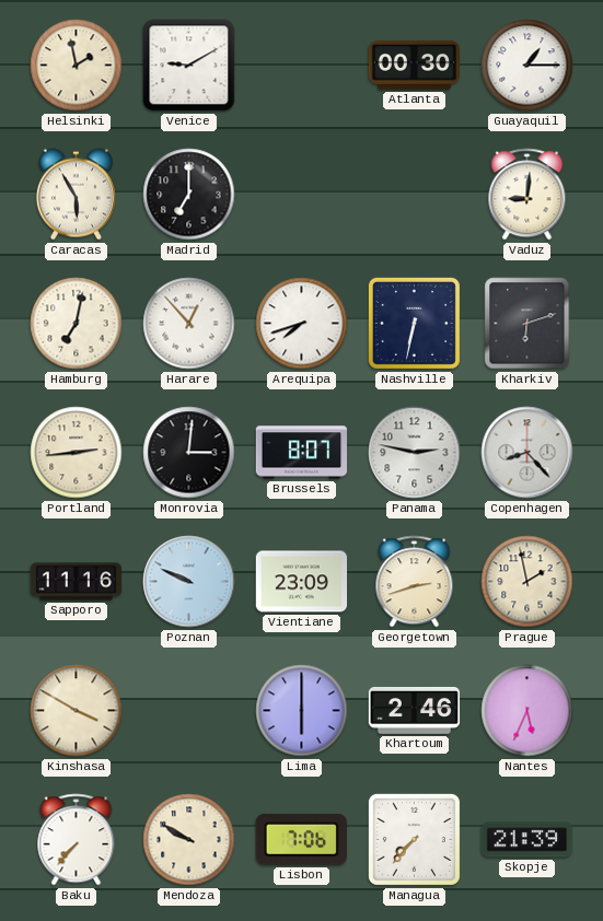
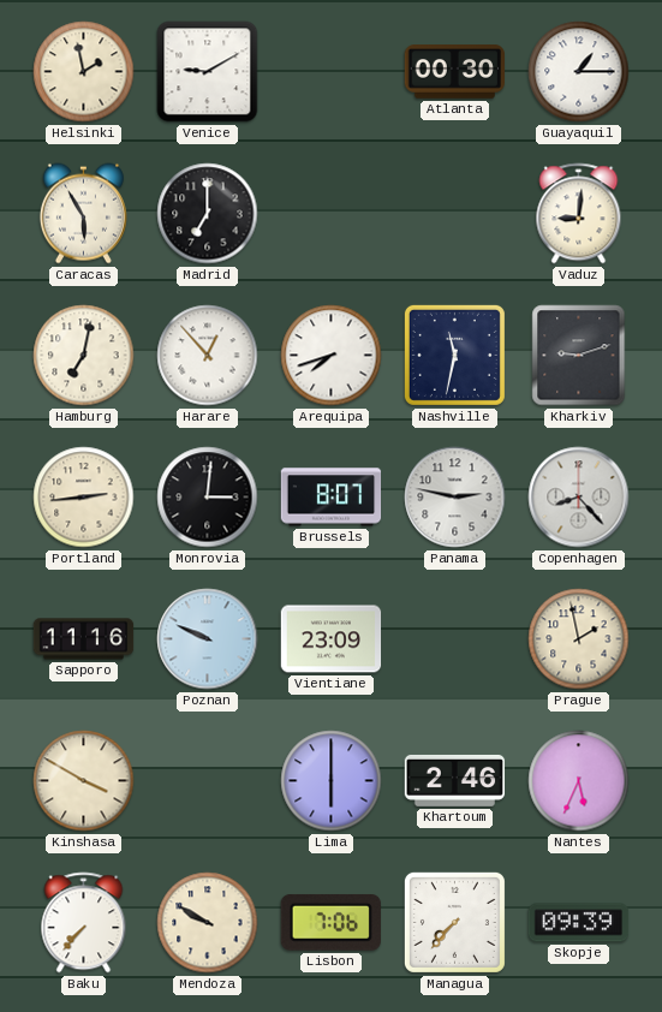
Nashville: 6:32 -> 11:32
Kharkiv: 6:12 -> 9:12
Georgetown: 2:42 -> none
Skopje: 21:39 -> 09:39
